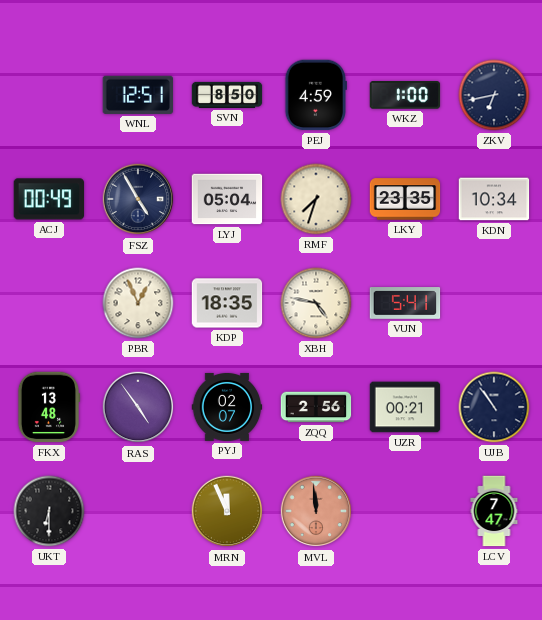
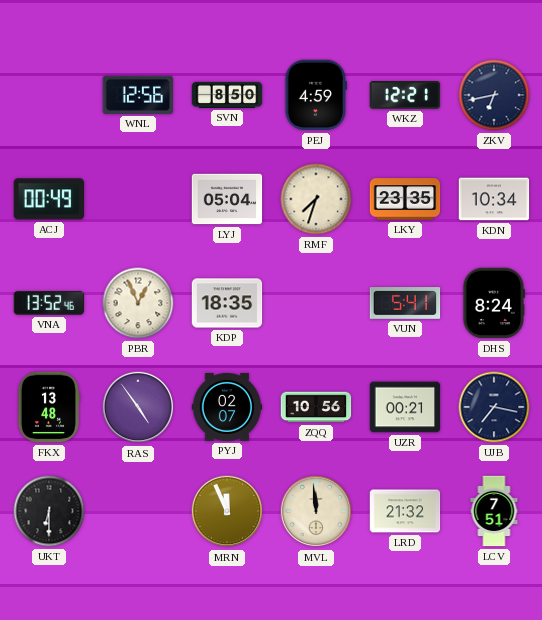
WNL: 12:51 -> 12:56
WKZ: 1:00 -> 12:21
FSZ: 4:55 -> none
VNA: none -> 13:52
XBH: 4:47 -> none
DHS: none -> 8:24
ZQQ: 2:56 -> 10:56
UJB: 10:54 -> 7:17
MVL dial: salmon -> cream
LRD: none -> 21:32
LCV: 7:47 -> 7:51
